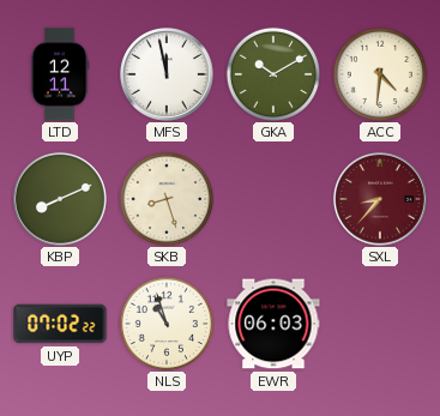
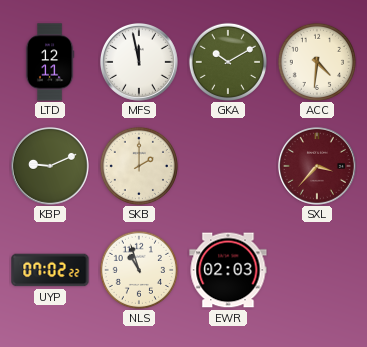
KBP: 8:11 -> 9:11
SKB: 8:27 -> 2:00
SXL: 8:37 -> 3:37
EWR: 06:03 -> 02:03
